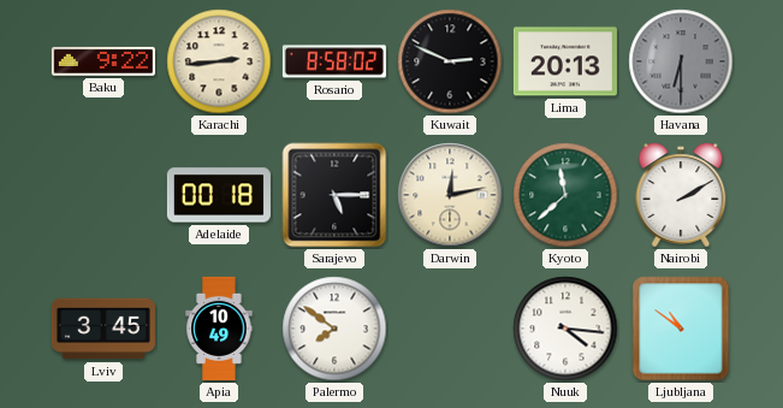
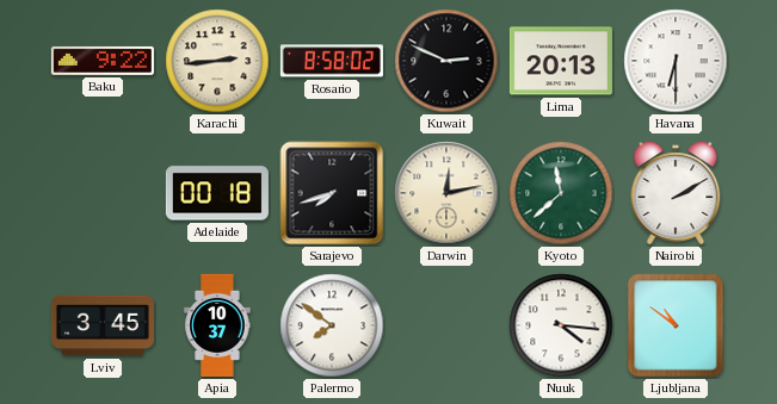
Havana dial: grey -> white
Sarajevo: 5:15 -> 7:42
Apia: 10:49 -> 10:37
